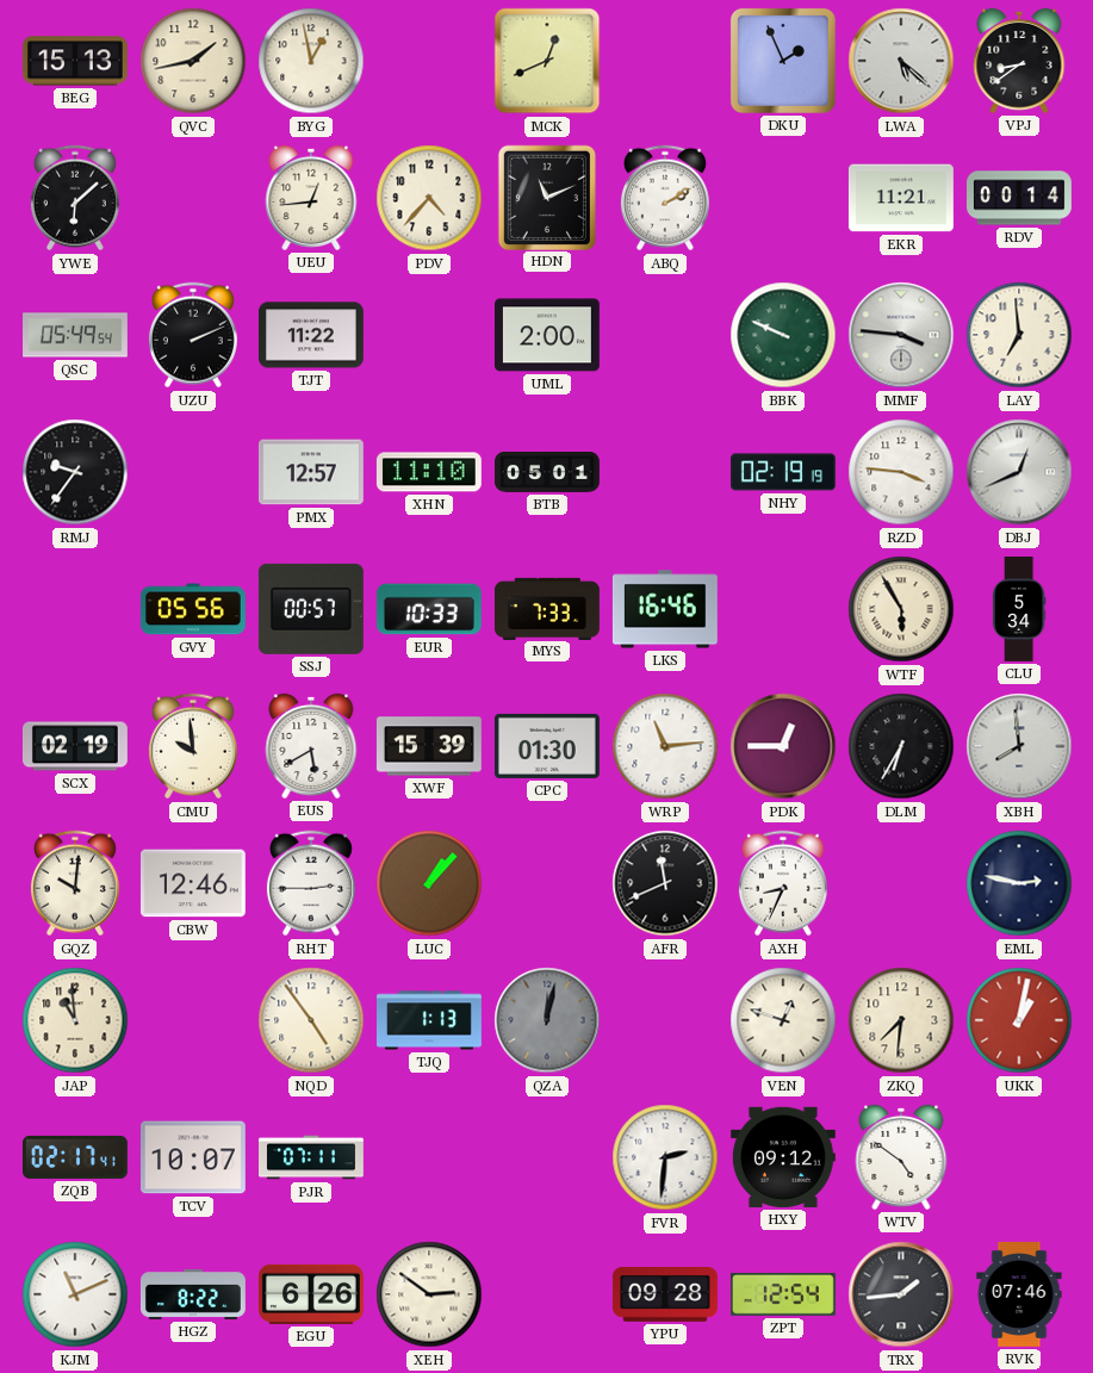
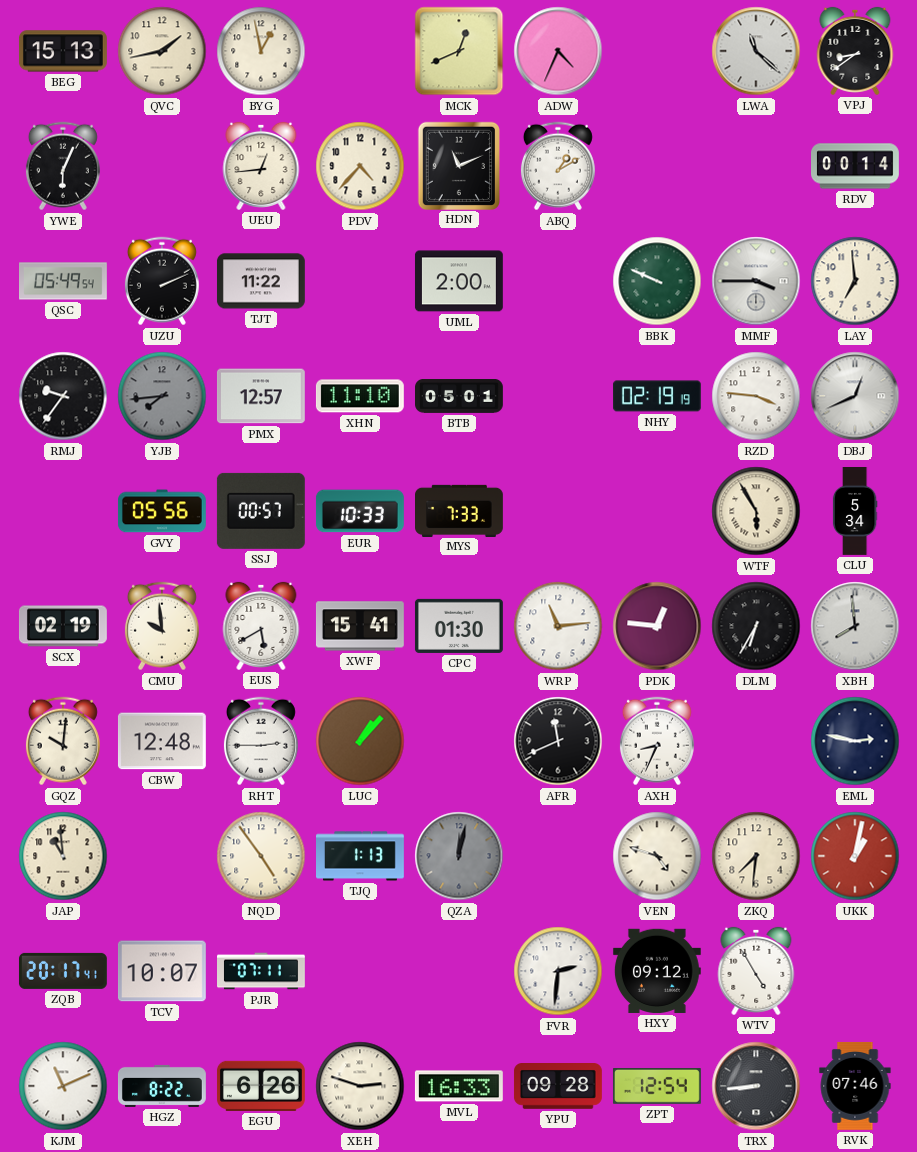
ADW: none -> 4:34
DKU: 1:56 -> none
LWA: 5:22 -> 11:22
YWE: 6:08 -> 6:04
ABQ: 2:10 -> 1:10
EKR: 11:21 -> none
MMF: 3:46 -> 3:45
YJB: none -> 7:44
LKS: 16:46 -> none
XWF: 15:39 -> 15:41
PDK: 12:45 -> 12:46
CBW: 12:46 -> 12:48
VEN: 12:48 -> 4:48
ZQB: 02:17 -> 20:17
WTV: 4:51 -> 4:55
XEH: 2:51 -> 2:48
MVL: none -> 16:33
TRX: 1:44 -> 8:44
